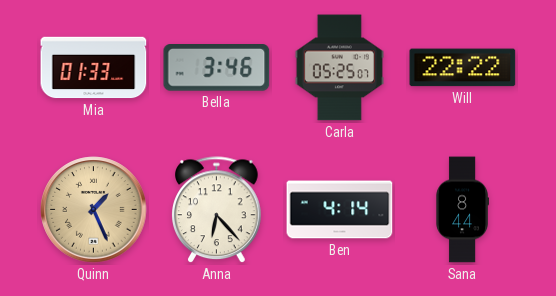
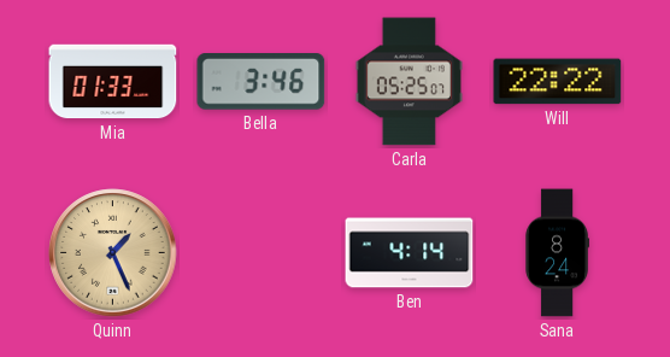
Anna: 6:23 -> none
Sana: 8:44 -> 8:24
